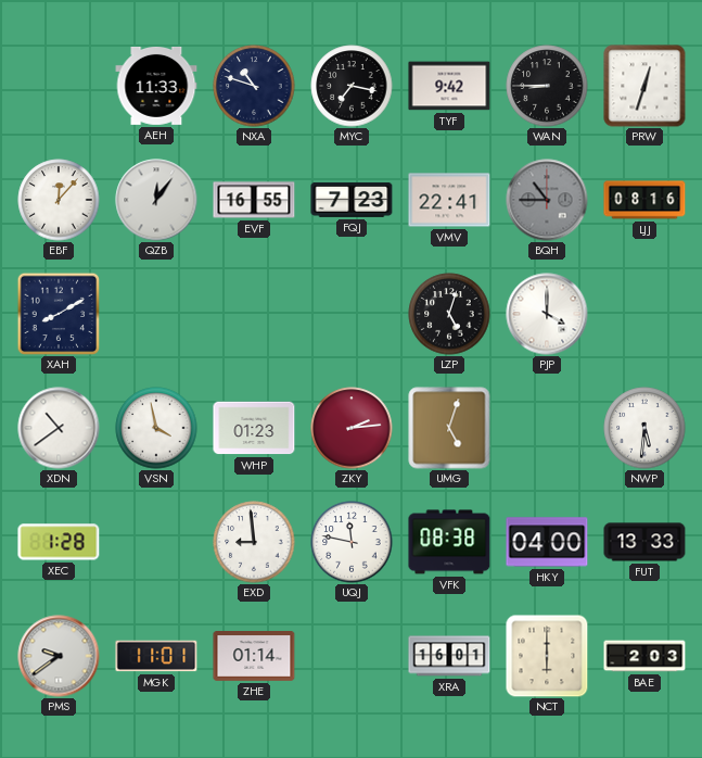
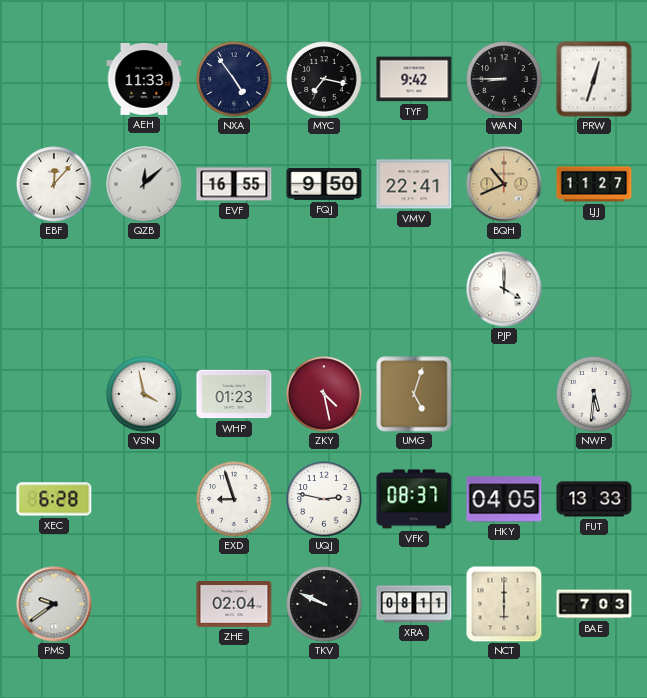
NXA: 10:48 -> 4:54
QZB: 12:06 -> 12:08
FQJ: 7:23 -> 9:50
BQH: 10:45 -> 10:41
BQH dial: grey -> champagne
LJJ: 08:16 -> 11:27
XAH: 8:10 -> none
LZP: 5:03 -> none
XDN: 10:39 -> none
ZKY: 2:14 -> 4:28
XEC: 1:28 -> 6:28
EXD: 8:59 -> 8:57
UQJ: 11:47 -> 2:47
VFK: 08:38 -> 08:37
HKY: 04:00 -> 04:05
MGK: 11:01 -> none
ZHE: 01:14 -> 02:04
TKV: none -> 9:49
XRA: 16:01 -> 08:11
BAE: 2:03 -> 7:03
